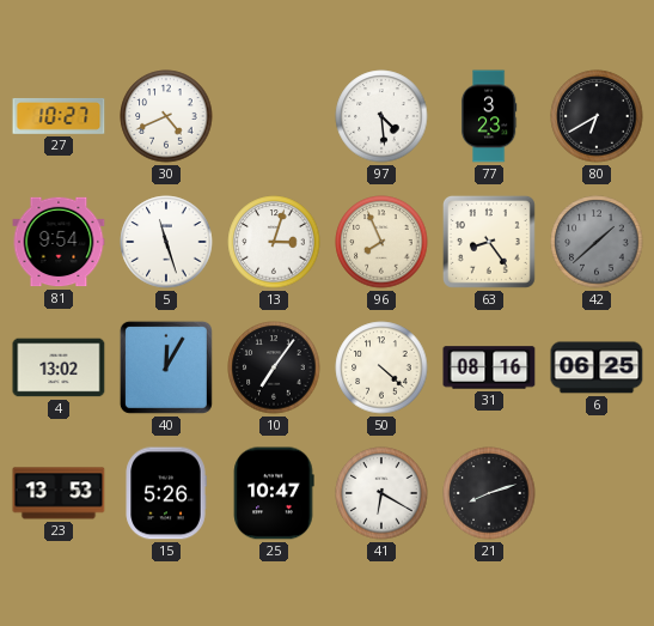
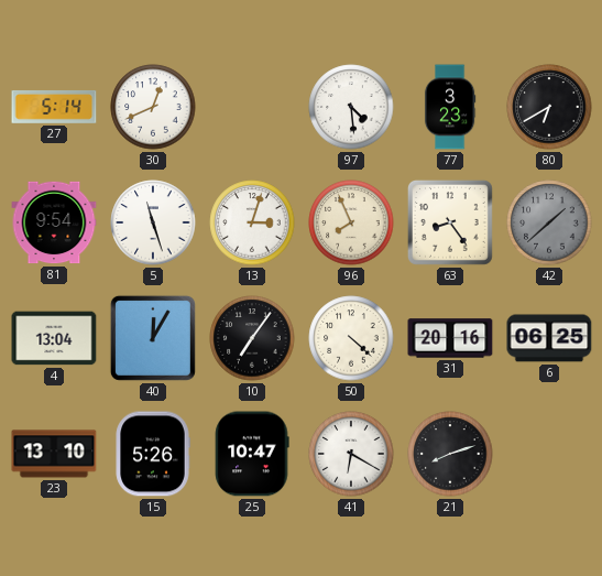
27: 10:27 -> 5:14
30: 4:41 -> 12:41
4: 13:02 -> 13:04
31: 08:16 -> 20:16
23: 13:53 -> 13:10
